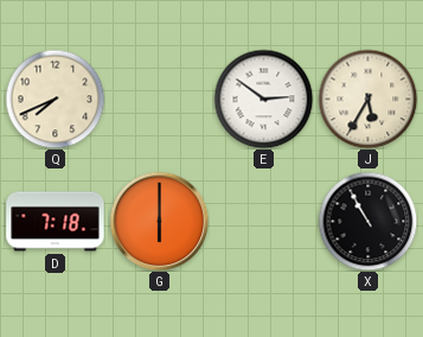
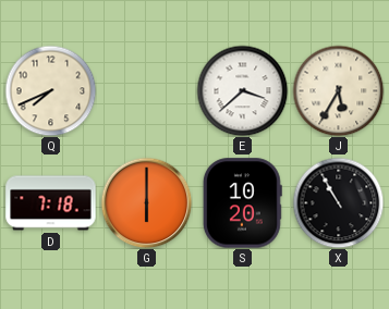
E: 2:51 -> 3:38
S: none -> 10:20
